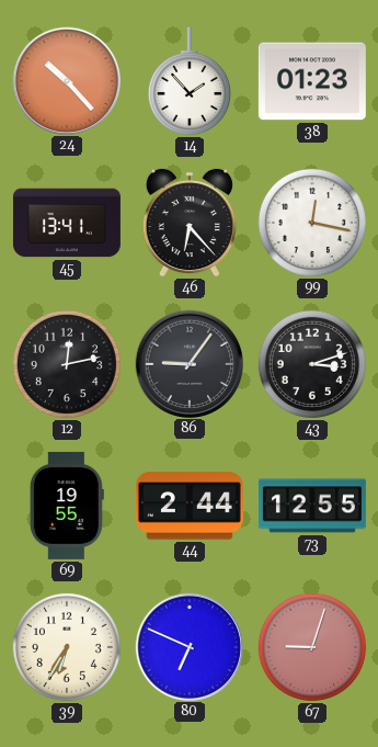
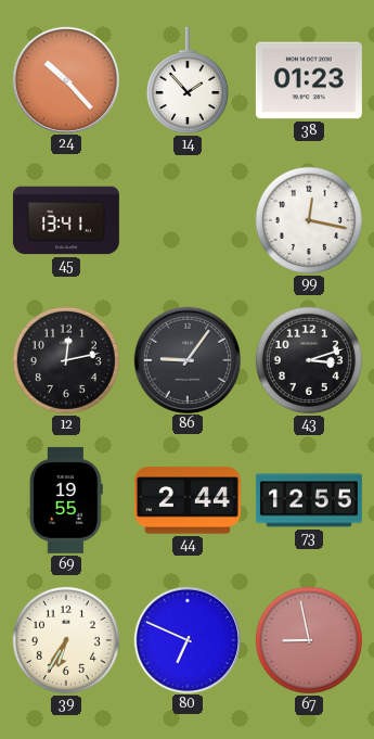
46: 6:23 -> none
67: 9:03 -> 8:58
